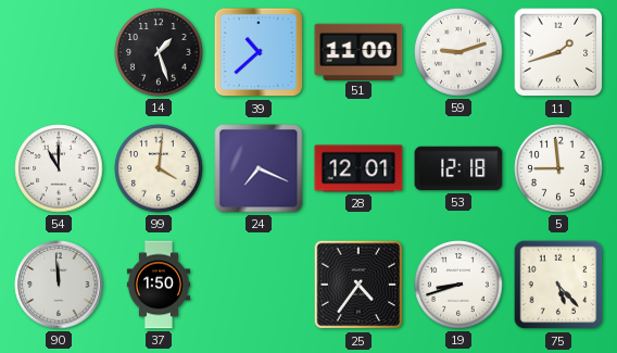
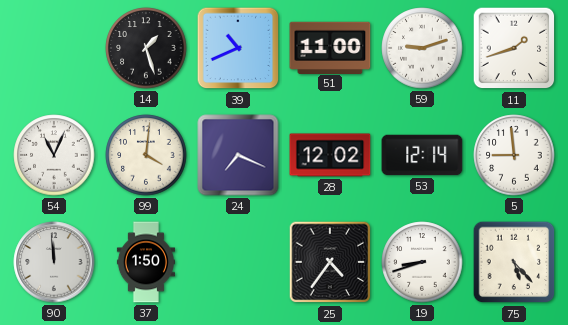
39: 10:38 -> 10:41
54: 11:00 -> 11:04
28: 12:01 -> 12:02
53: 12:18 -> 12:14
